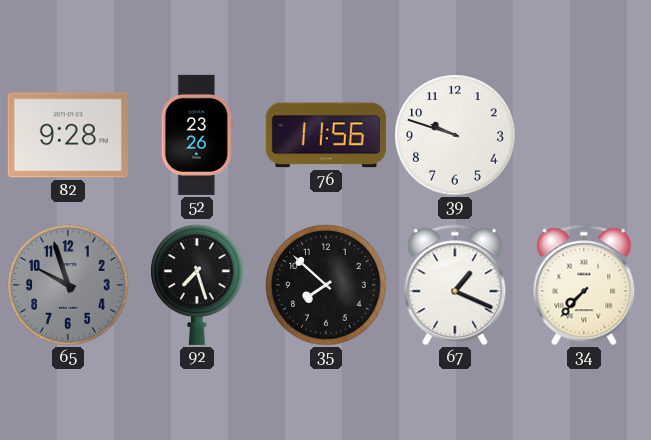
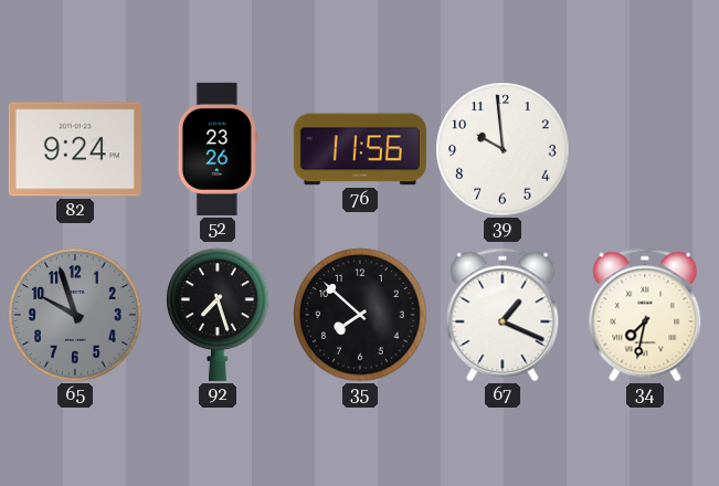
82: 9:28 -> 9:24
39: 9:48 -> 9:59
34: 7:37 -> 7:32
